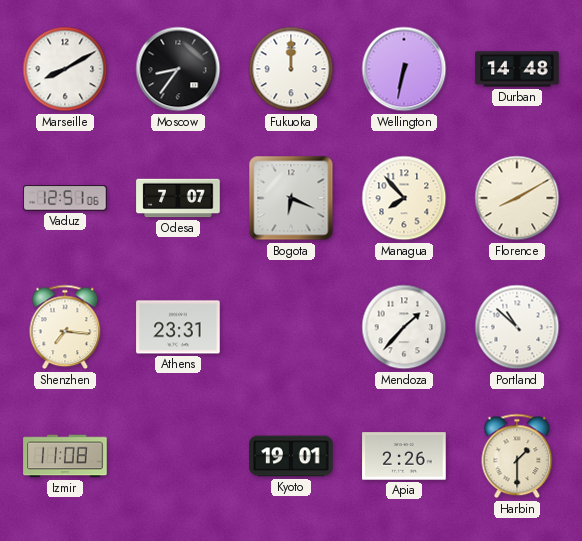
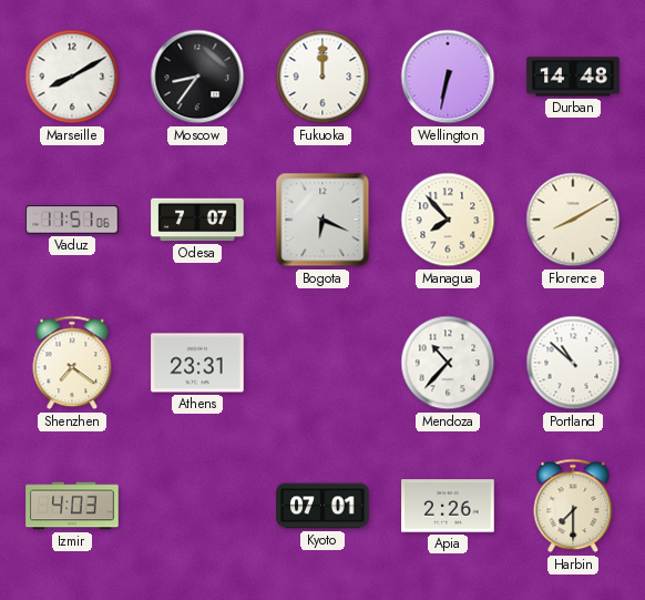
Vaduz: 12:51 -> 11:51
Shenzhen: 7:16 -> 7:21
Mendoza: 1:37 -> 10:37
Izmir: 11:08 -> 4:03
Kyoto: 19:01 -> 07:01
Harbin: 1:30 -> 7:30
